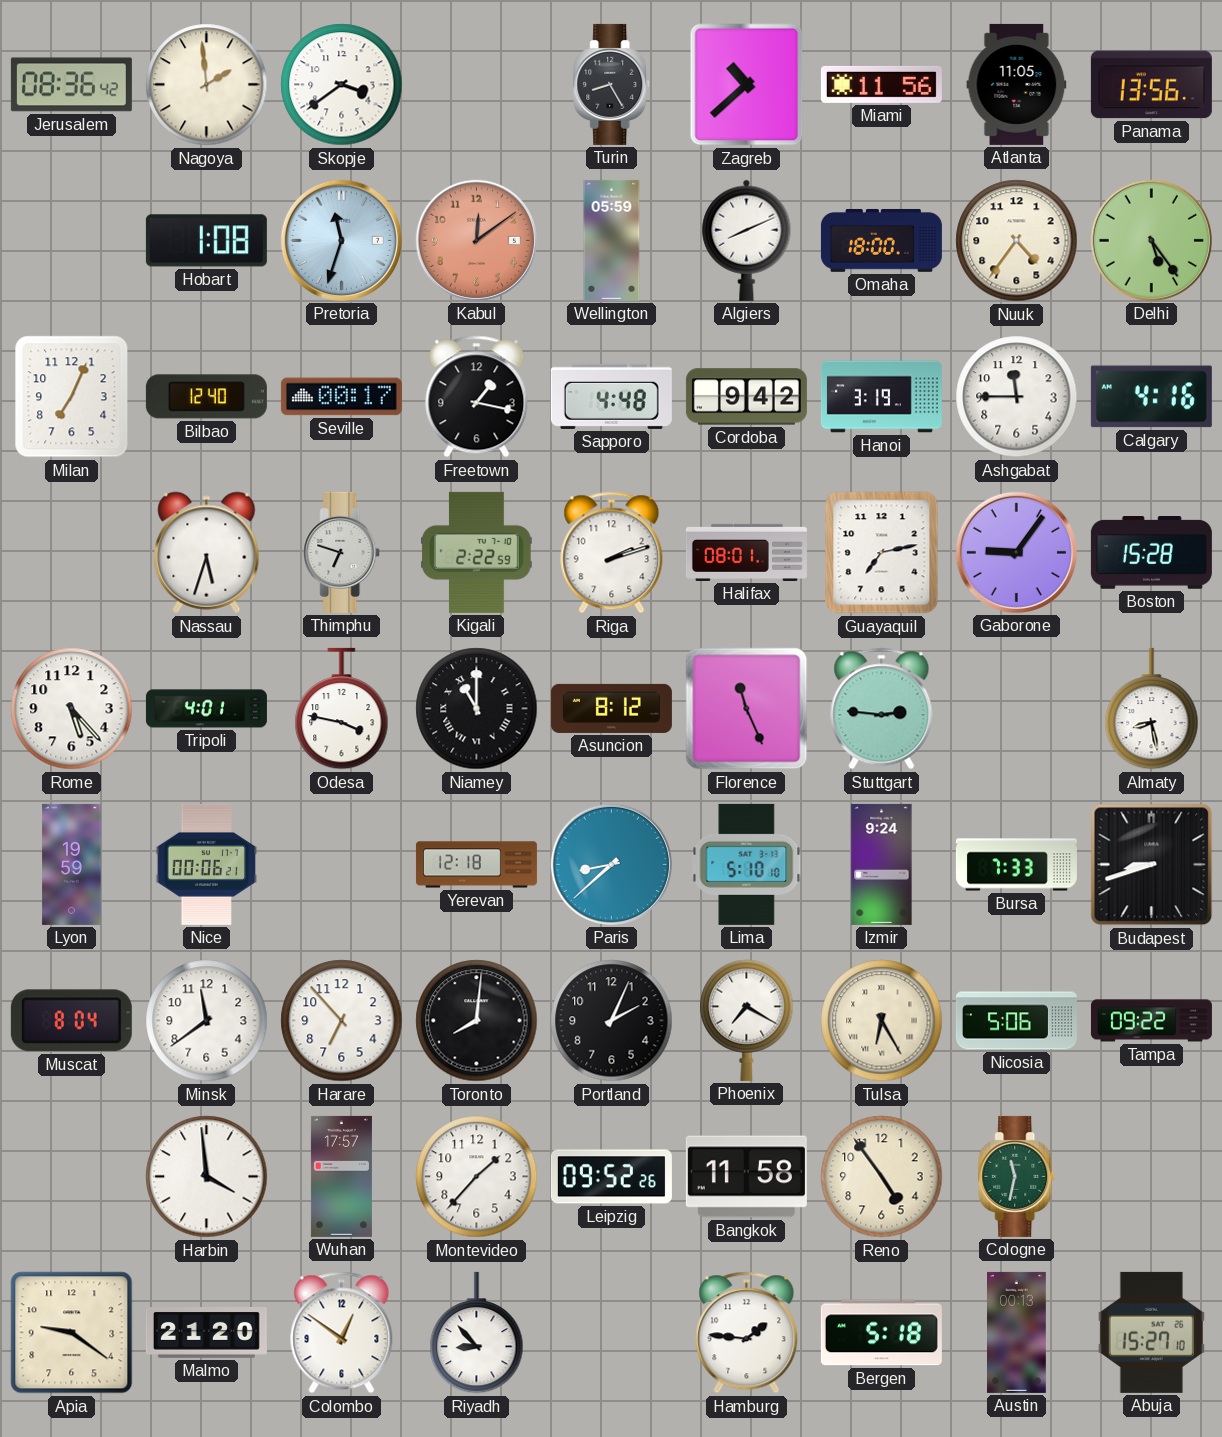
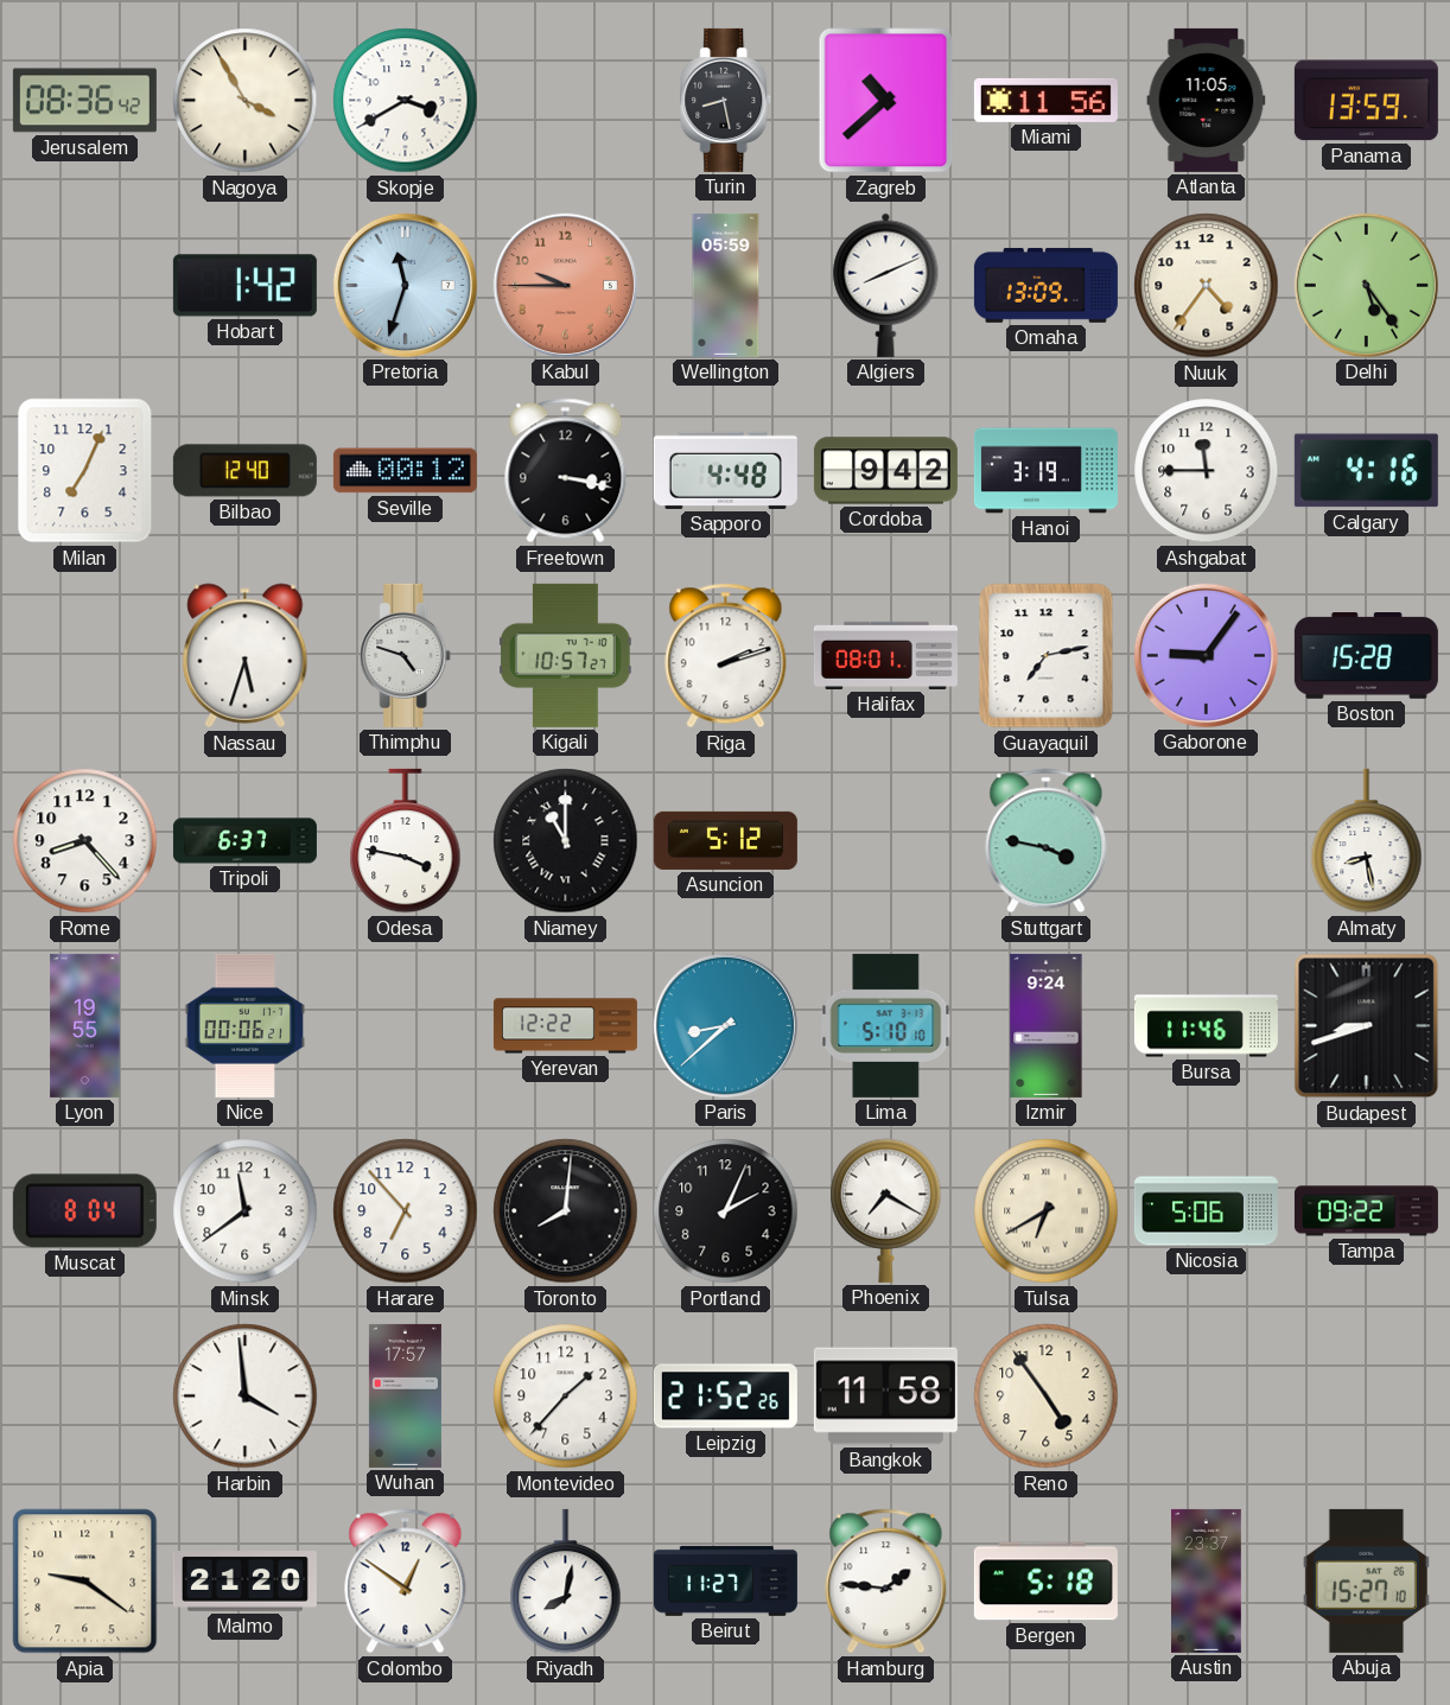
Nagoya: 1:59 -> 3:55
Skopje: 3:39 -> 3:40
Turin: 8:25 -> 8:28
Panama: 13:56 -> 13:59
Hobart: 1:08 -> 1:42
Kabul: 12:09 -> 9:45
Omaha: 18:00 -> 13:09
Seville: 00:17 -> 00:12
Freetown: 1:17 -> 3:17
Thimphu: 6:48 -> 4:48
Kigali: 2:22 -> 10:57
Rome: 5:23 -> 8:23
Tripoli: 4:01 -> 6:37
Asuncion: 8:12 -> 5:12
Florence: 11:26 -> none
Stuttgart: 2:46 -> 3:47
Lyon: 19:59 -> 19:55
Yerevan: 12:18 -> 12:22
Bursa: 7:33 -> 11:46
Tulsa: 6:25 -> 6:40
Leipzig: 09:52 -> 21:52
Cologne: 11:32 -> none
Riyadh: 8:53 -> 8:02
Beirut: none -> 11:27
Austin: 00:13 -> 23:37
